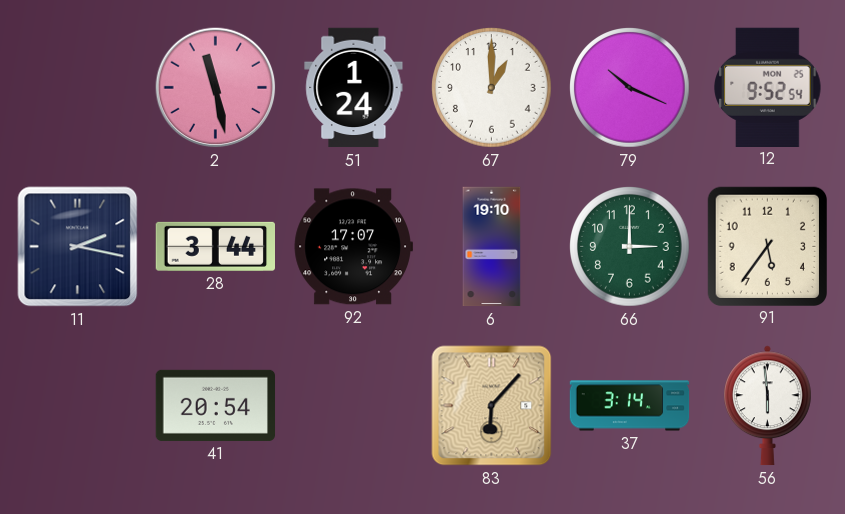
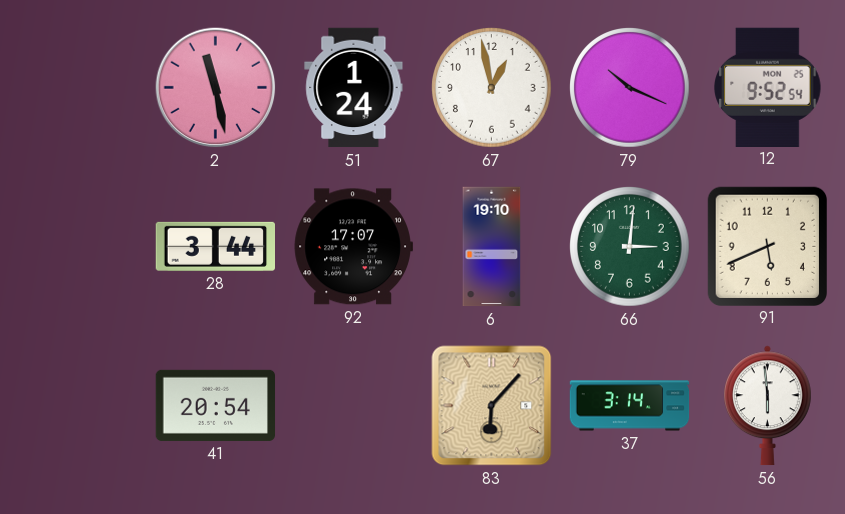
67: 1:00 -> 12:58
11: 2:17 -> none
66: 3:00 -> 3:01
91: 5:36 -> 5:41
